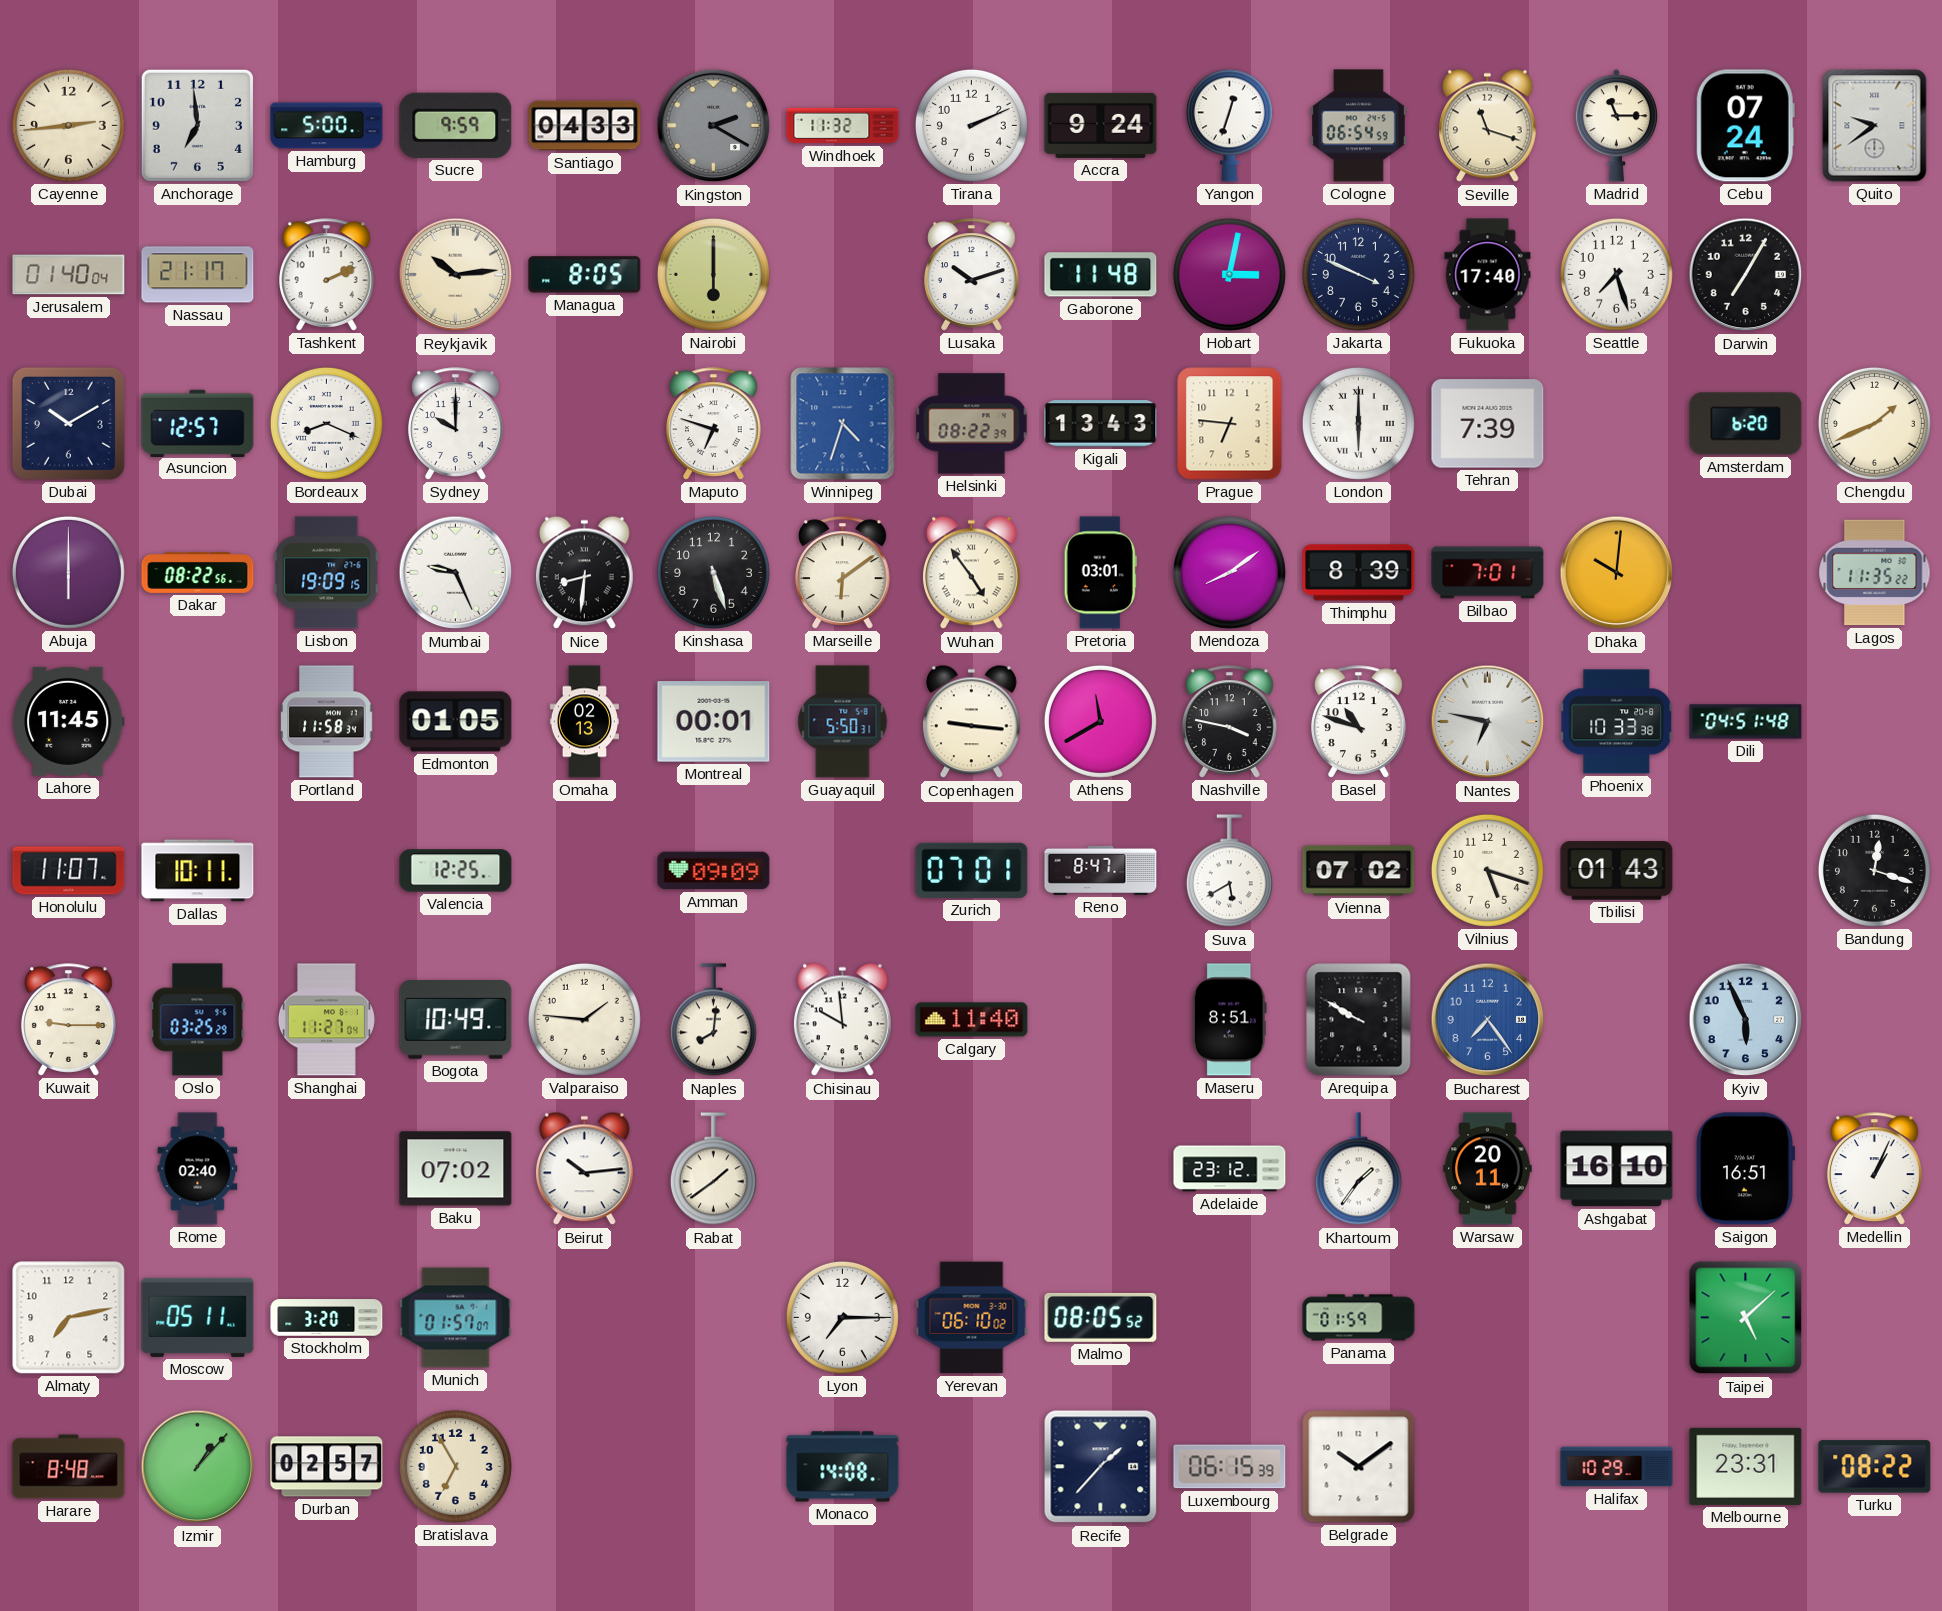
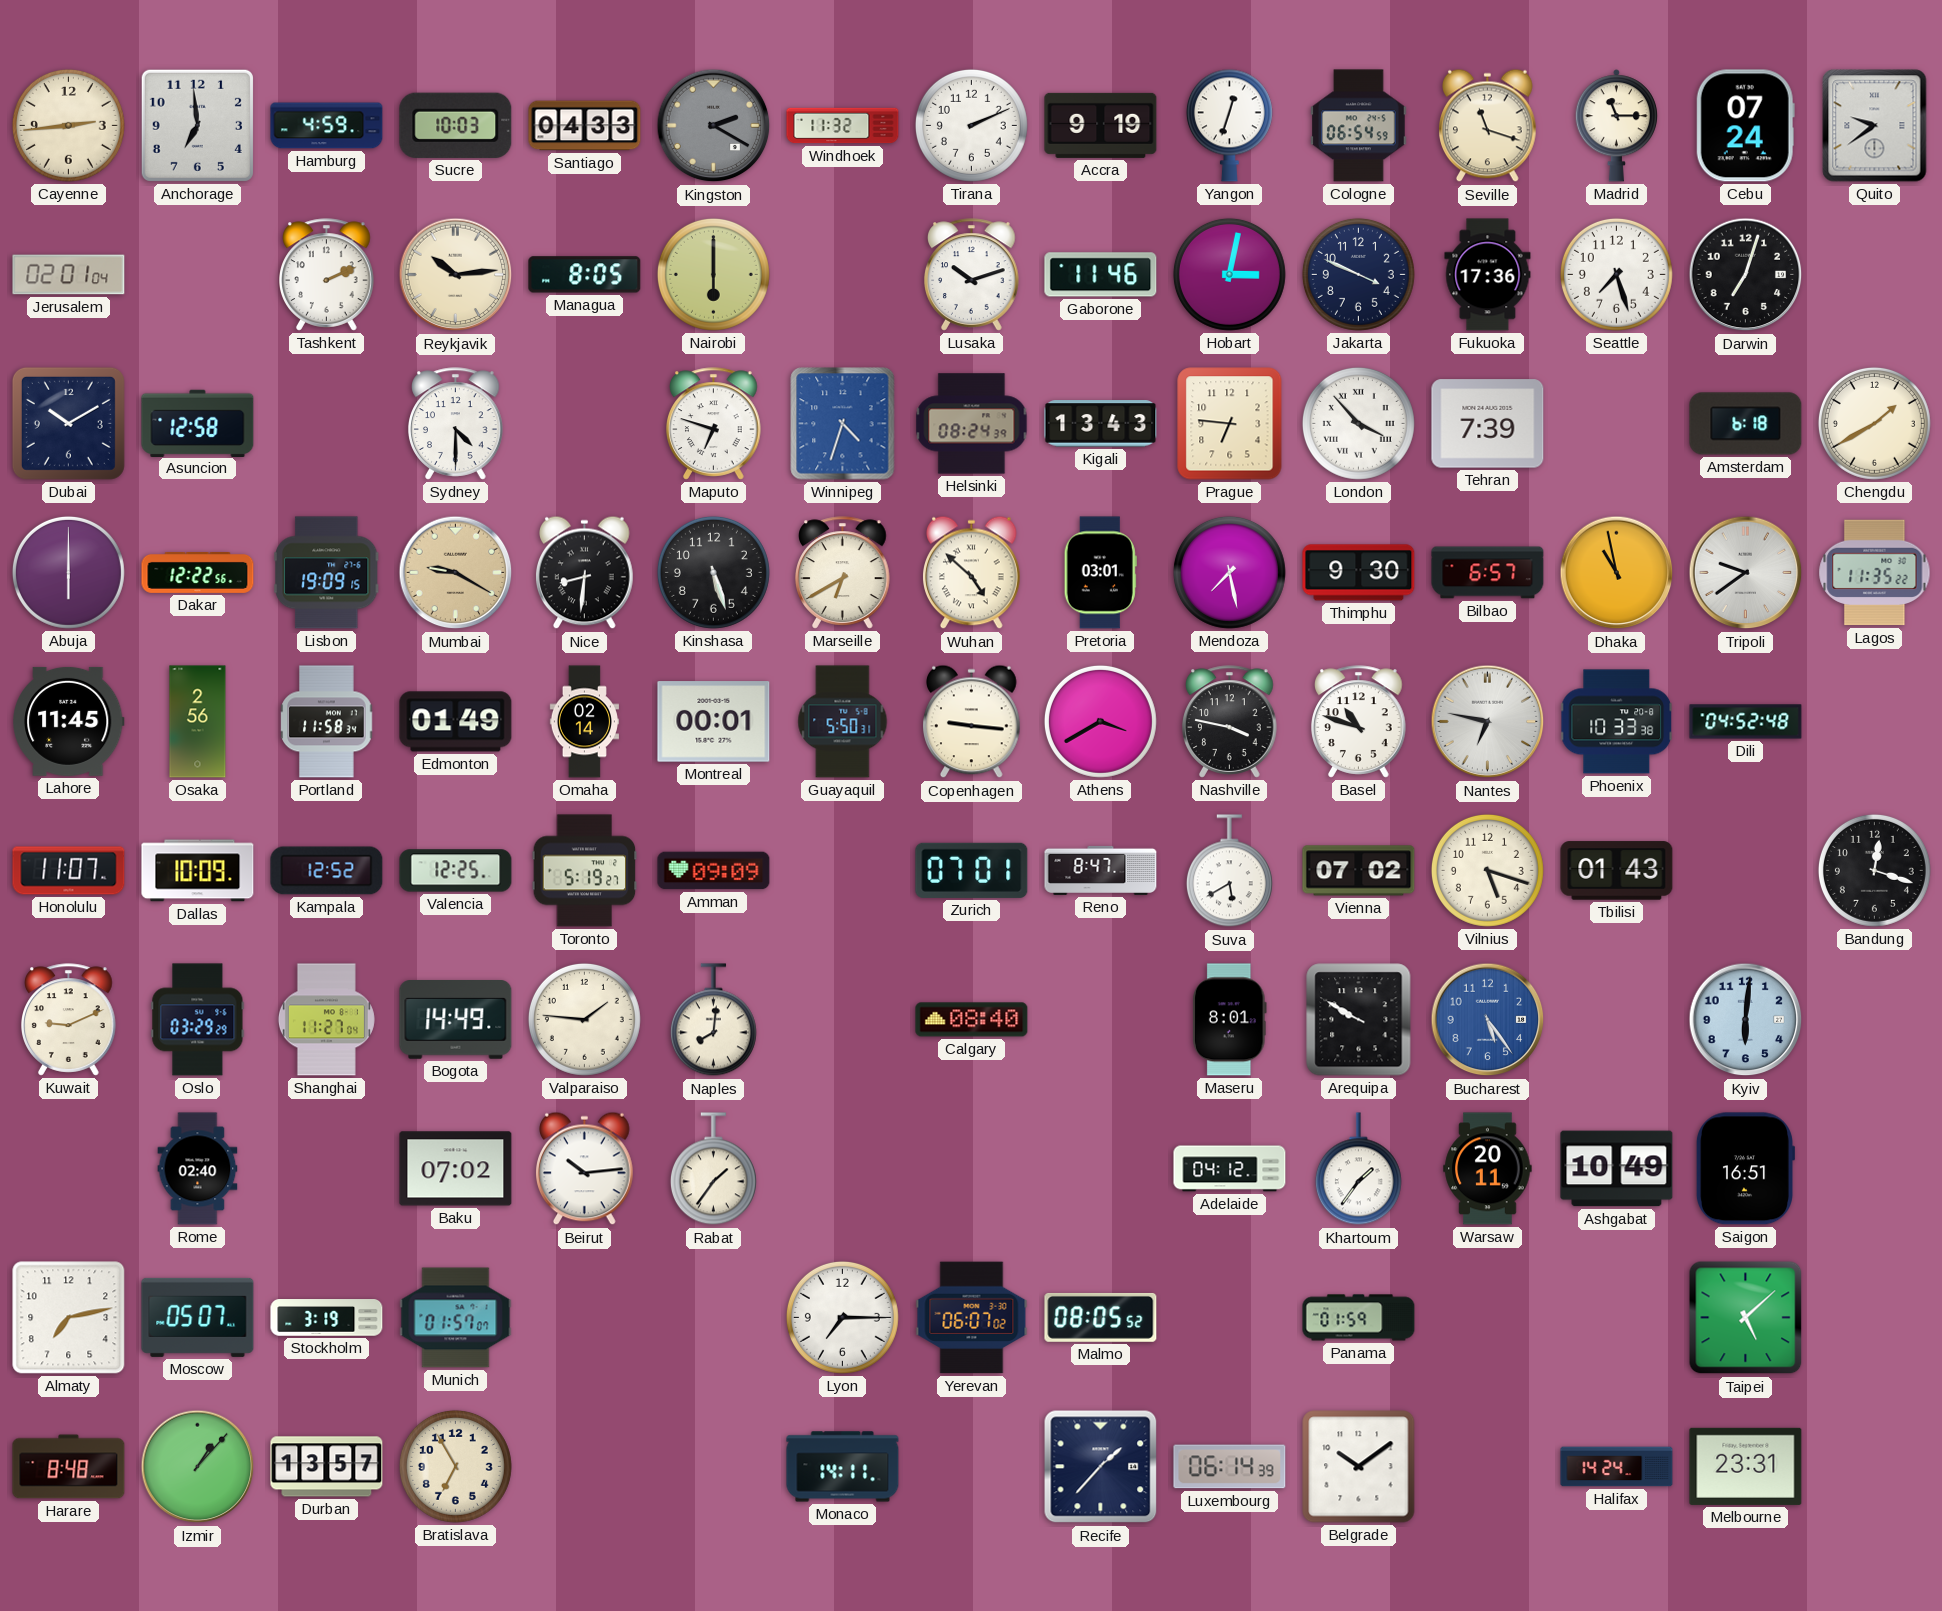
Hamburg: 5:00 -> 4:59
Sucre: 9:59 -> 10:03
Accra: 9:24 -> 9:19
Jerusalem: 01:40 -> 02:01
Nassau: 21:17 -> none
Gaborone: 11:48 -> 11:46
Fukuoka: 17:40 -> 17:36
Darwin: 7:05 -> 7:03
Asuncion: 12:57 -> 12:58
Bordeaux: 8:19 -> none
Sydney: 10:00 -> 4:30
Helsinki: 08:22 -> 08:24
London: 6:00 -> 3:53
Amsterdam: 6:20 -> 6:18
Chengdu: 1:41 -> 1:40
Dakar: 08:22 -> 12:22
Mumbai: 9:26 -> 9:20
Mumbai dial: white -> champagne
Marseille: 6:09 -> 6:40
Wuhan: 4:54 -> 4:52
Mendoza: 8:09 -> 7:28
Thimphu: 8:39 -> 9:30
Bilbao: 7:01 -> 6:57
Dhaka: 10:01 -> 10:58
Tripoli: none -> 9:39
Osaka: none -> 2:56
Edmonton: 01:05 -> 01:49
Omaha: 02:13 -> 02:14
Athens: 11:40 -> 3:40
Dili: 04:51 -> 04:52
Dallas: 10:11 -> 10:09
Kampala: none -> 12:52
Toronto: none -> 5:19
Kuwait: 9:15 -> 9:11
Oslo: 03:25 -> 03:29
Bogota: 10:49 -> 14:49
Chisinau: 9:59 -> none
Calgary: 11:40 -> 08:40
Maseru: 8:51 -> 8:01
Bucharest: 7:24 -> 5:24
Kyiv: 5:56 -> 6:01
Rabat: 1:39 -> 1:36
Adelaide: 23:12 -> 04:12
Ashgabat: 16:10 -> 10:49
Medellin: 1:04 -> none
Moscow: 05:11 -> 05:07
Stockholm: 3:20 -> 3:19
Yerevan: 06:10 -> 06:07
Durban: 02:57 -> 13:57
Monaco: 14:08 -> 14:11
Luxembourg: 06:15 -> 06:14
Halifax: 10:29 -> 14:24
Turku: 08:22 -> none
